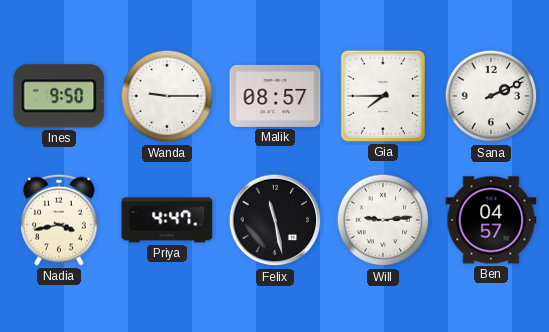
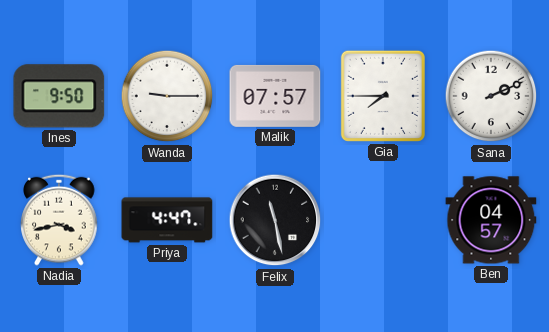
Malik: 08:57 -> 07:57
Will: 9:14 -> none
